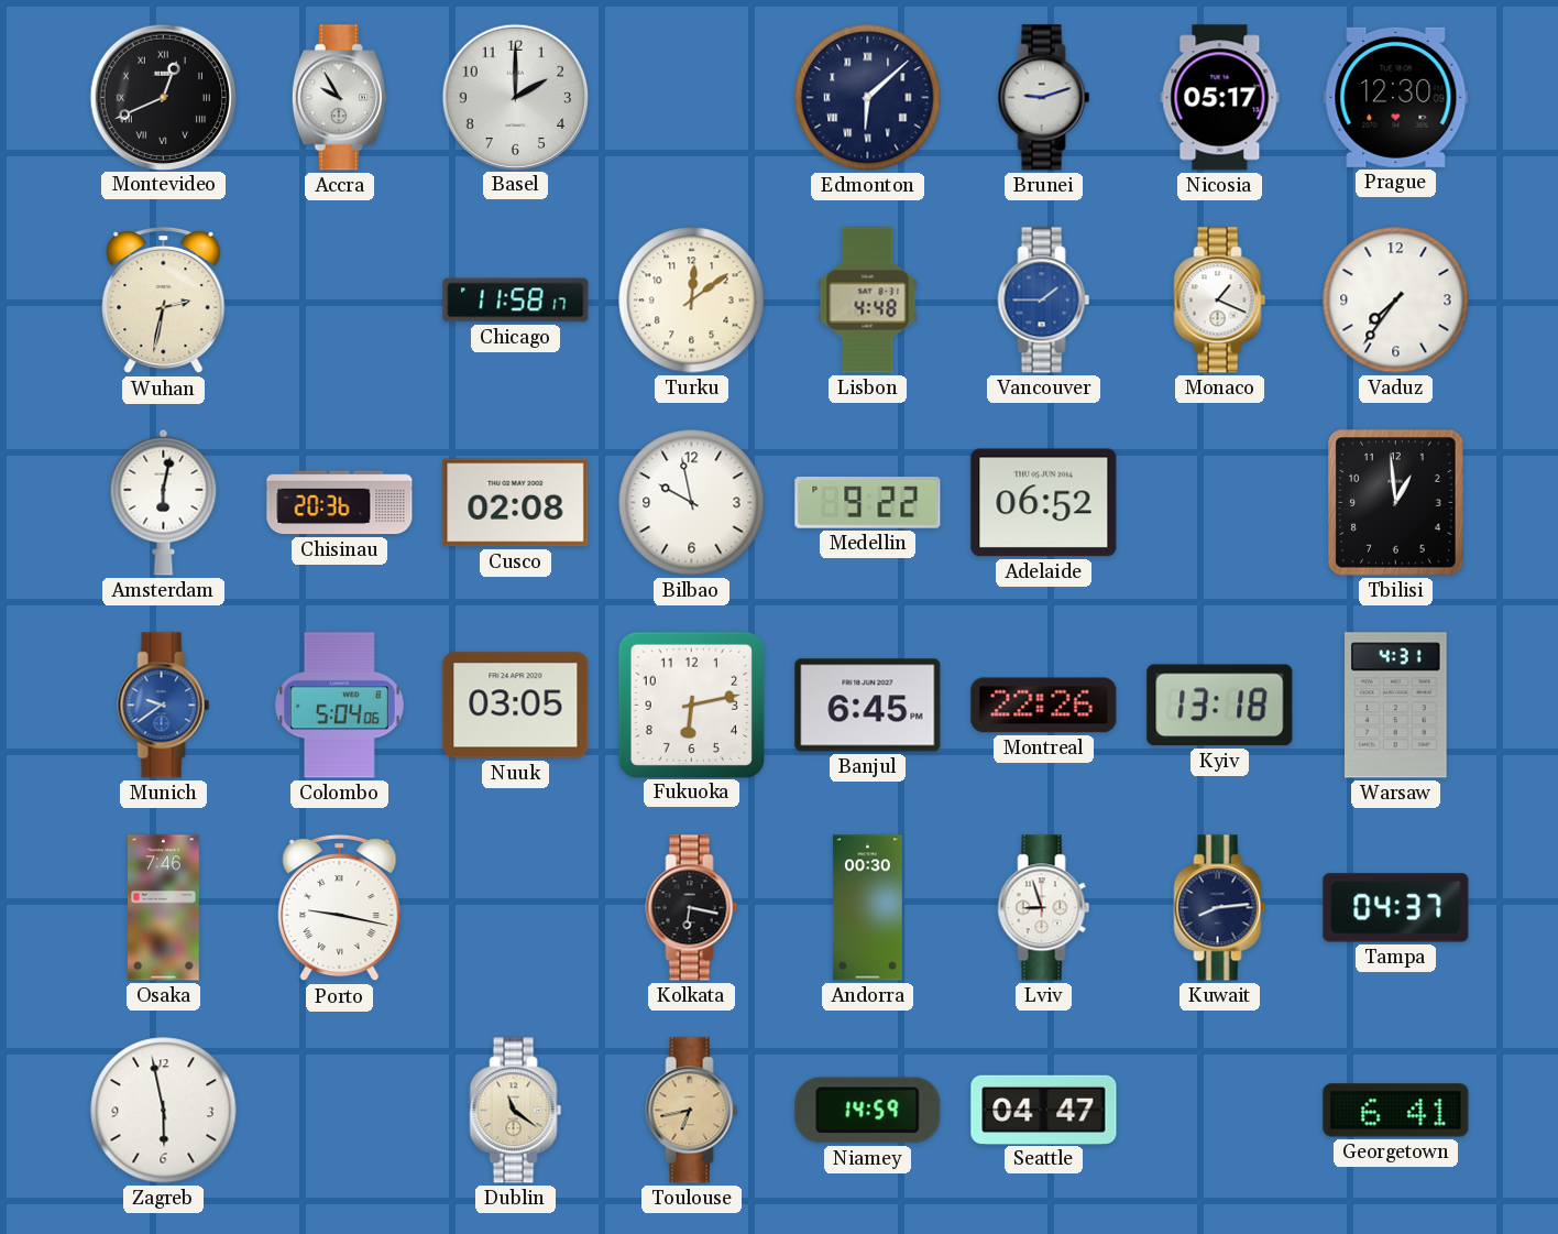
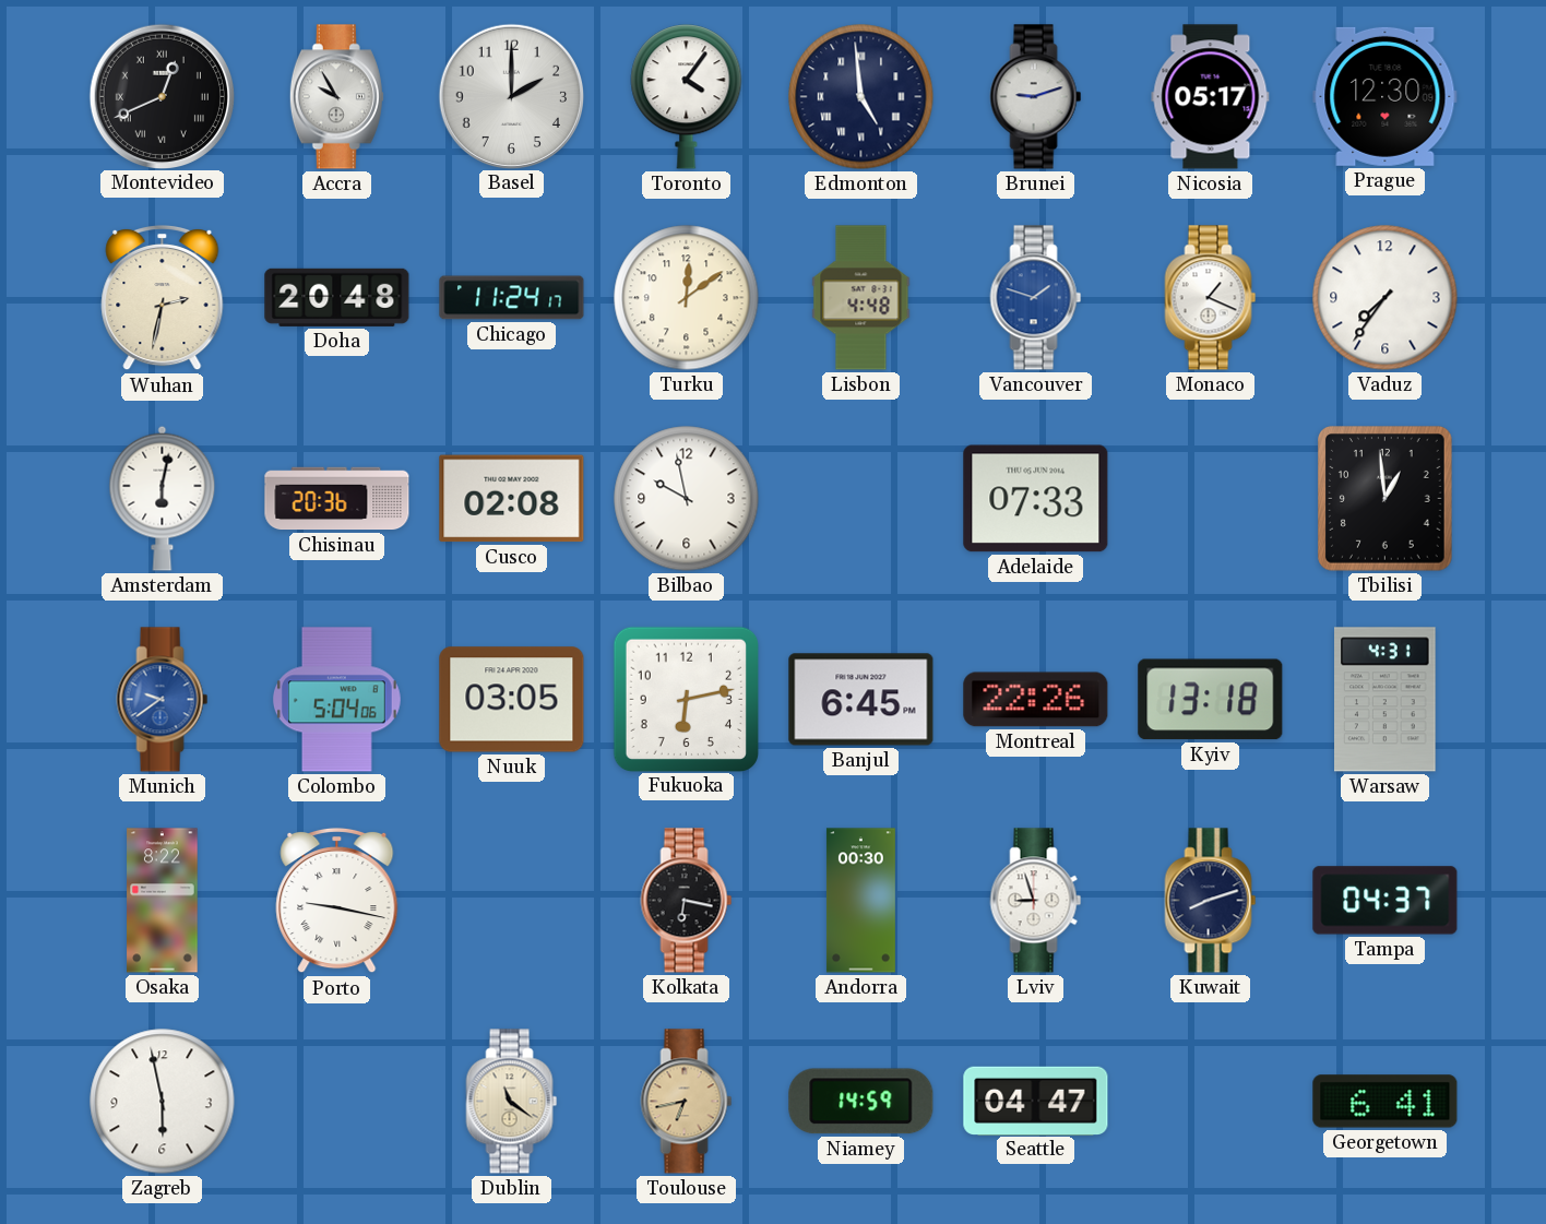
Toronto: none -> 4:06
Edmonton: 6:08 -> 4:59
Doha: none -> 20:48
Chicago: 11:58 -> 11:24
Vancouver: 1:45 -> 1:48
Medellin: 9:22 -> none
Adelaide: 06:52 -> 07:33
Osaka: 7:46 -> 8:22
Kuwait: 8:14 -> 8:12
